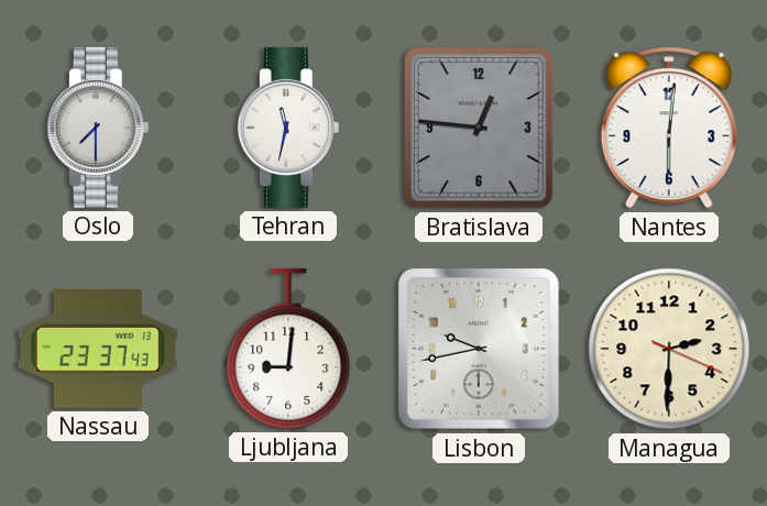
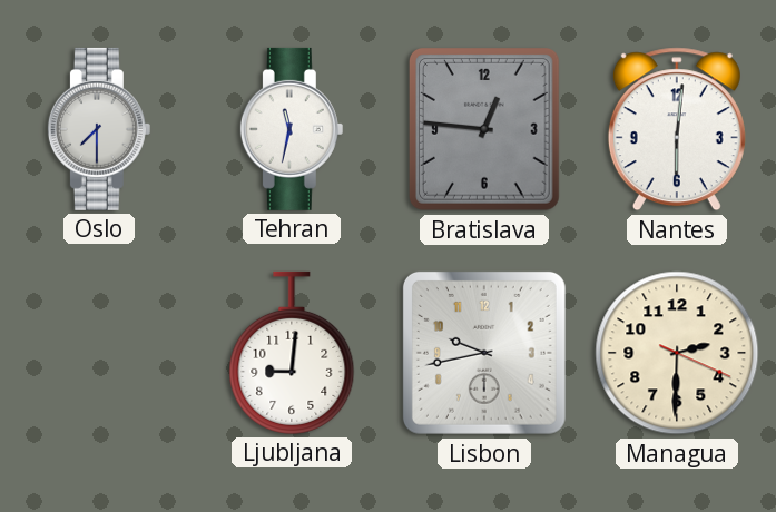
Nassau: 23:37 -> none
